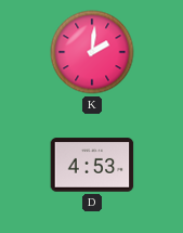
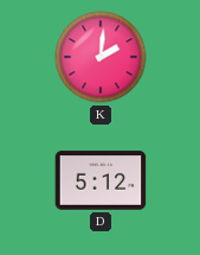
D: 4:53 -> 5:12
